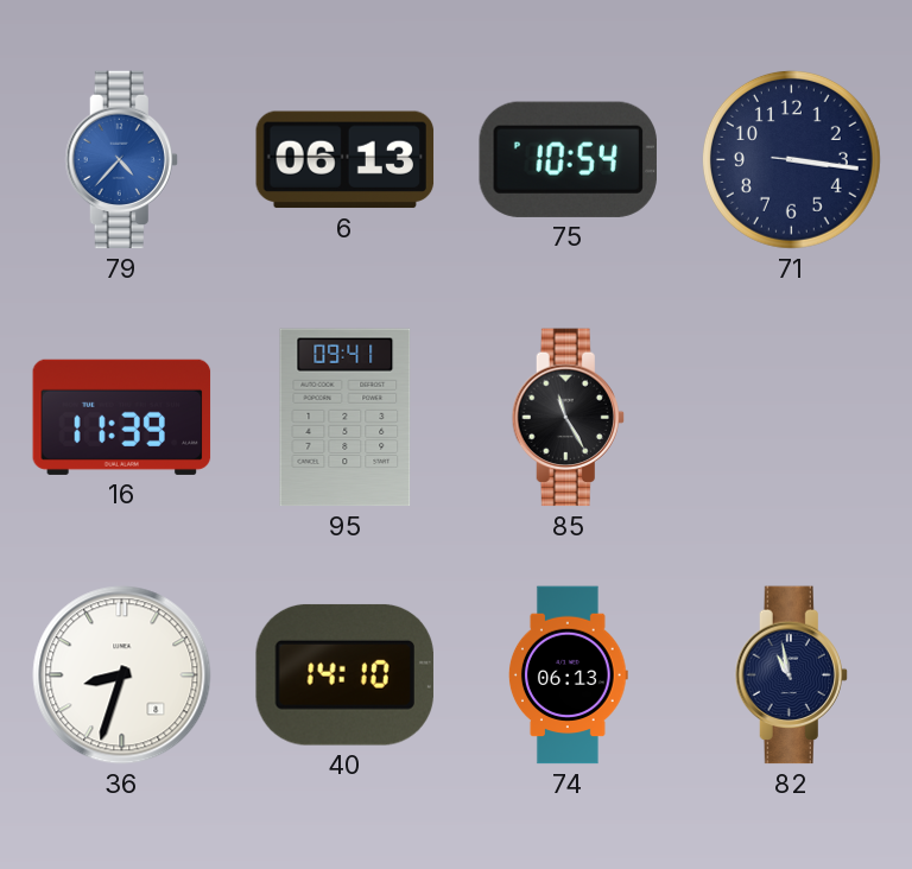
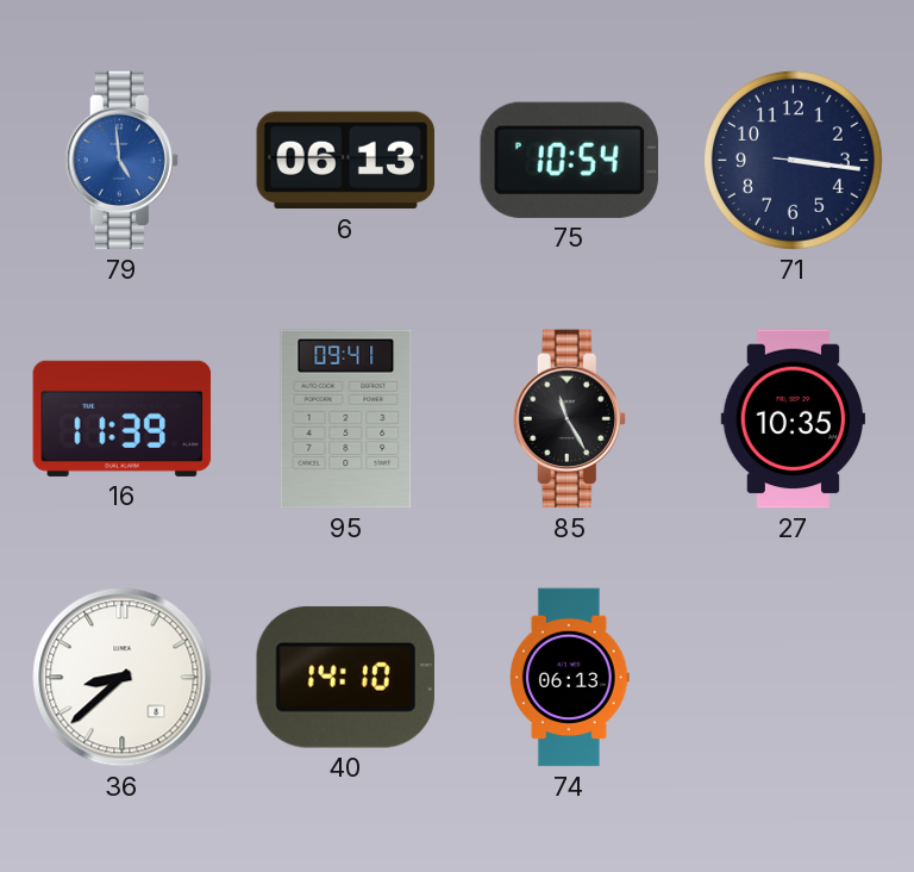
79: 4:37 -> 4:59
27: none -> 10:35
36: 8:33 -> 8:38
82: 10:58 -> none
